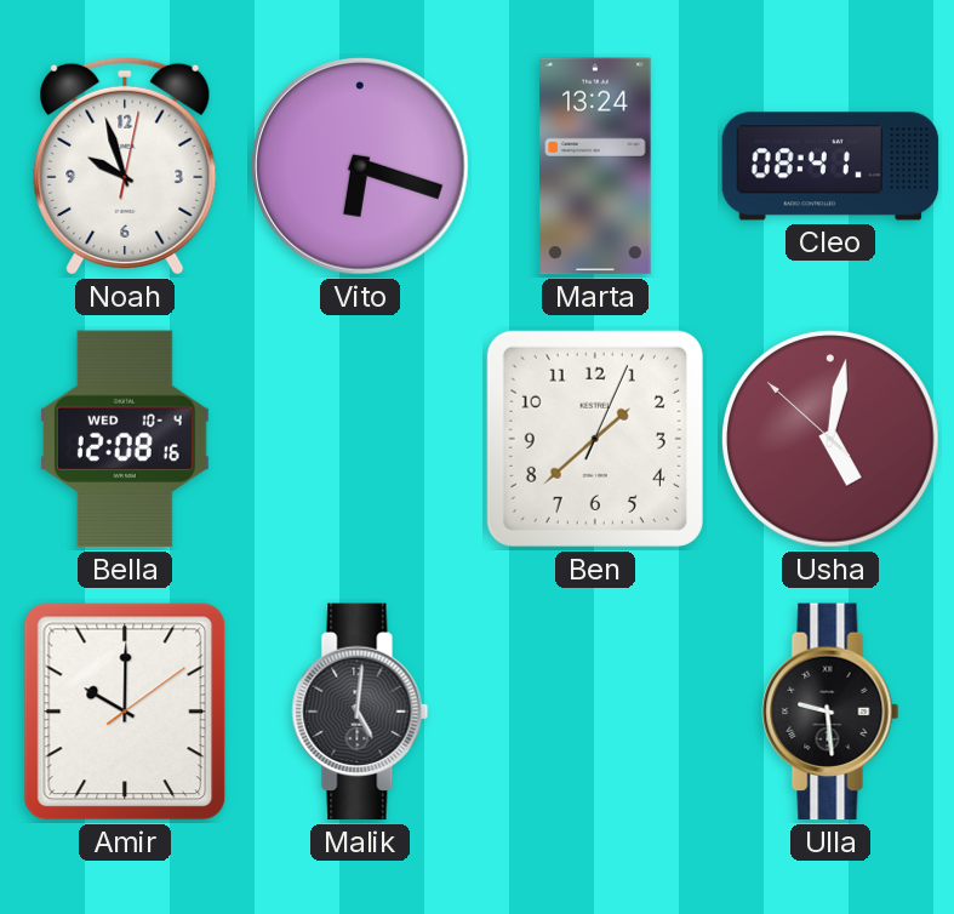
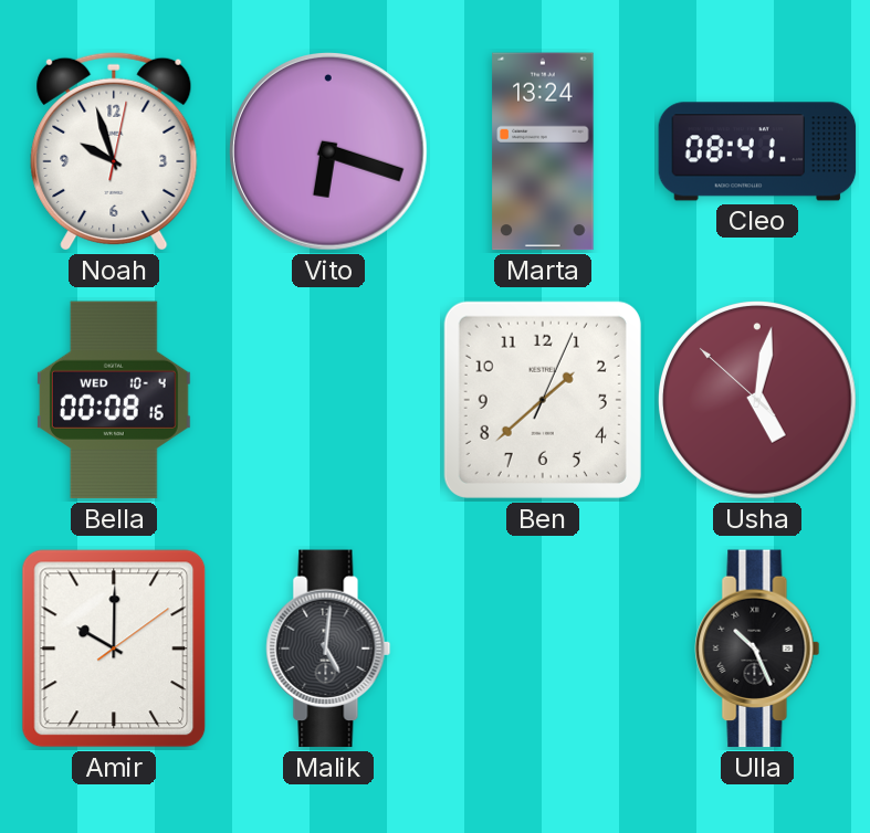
Bella: 12:08 -> 00:08
Ulla: 9:29 -> 10:26
